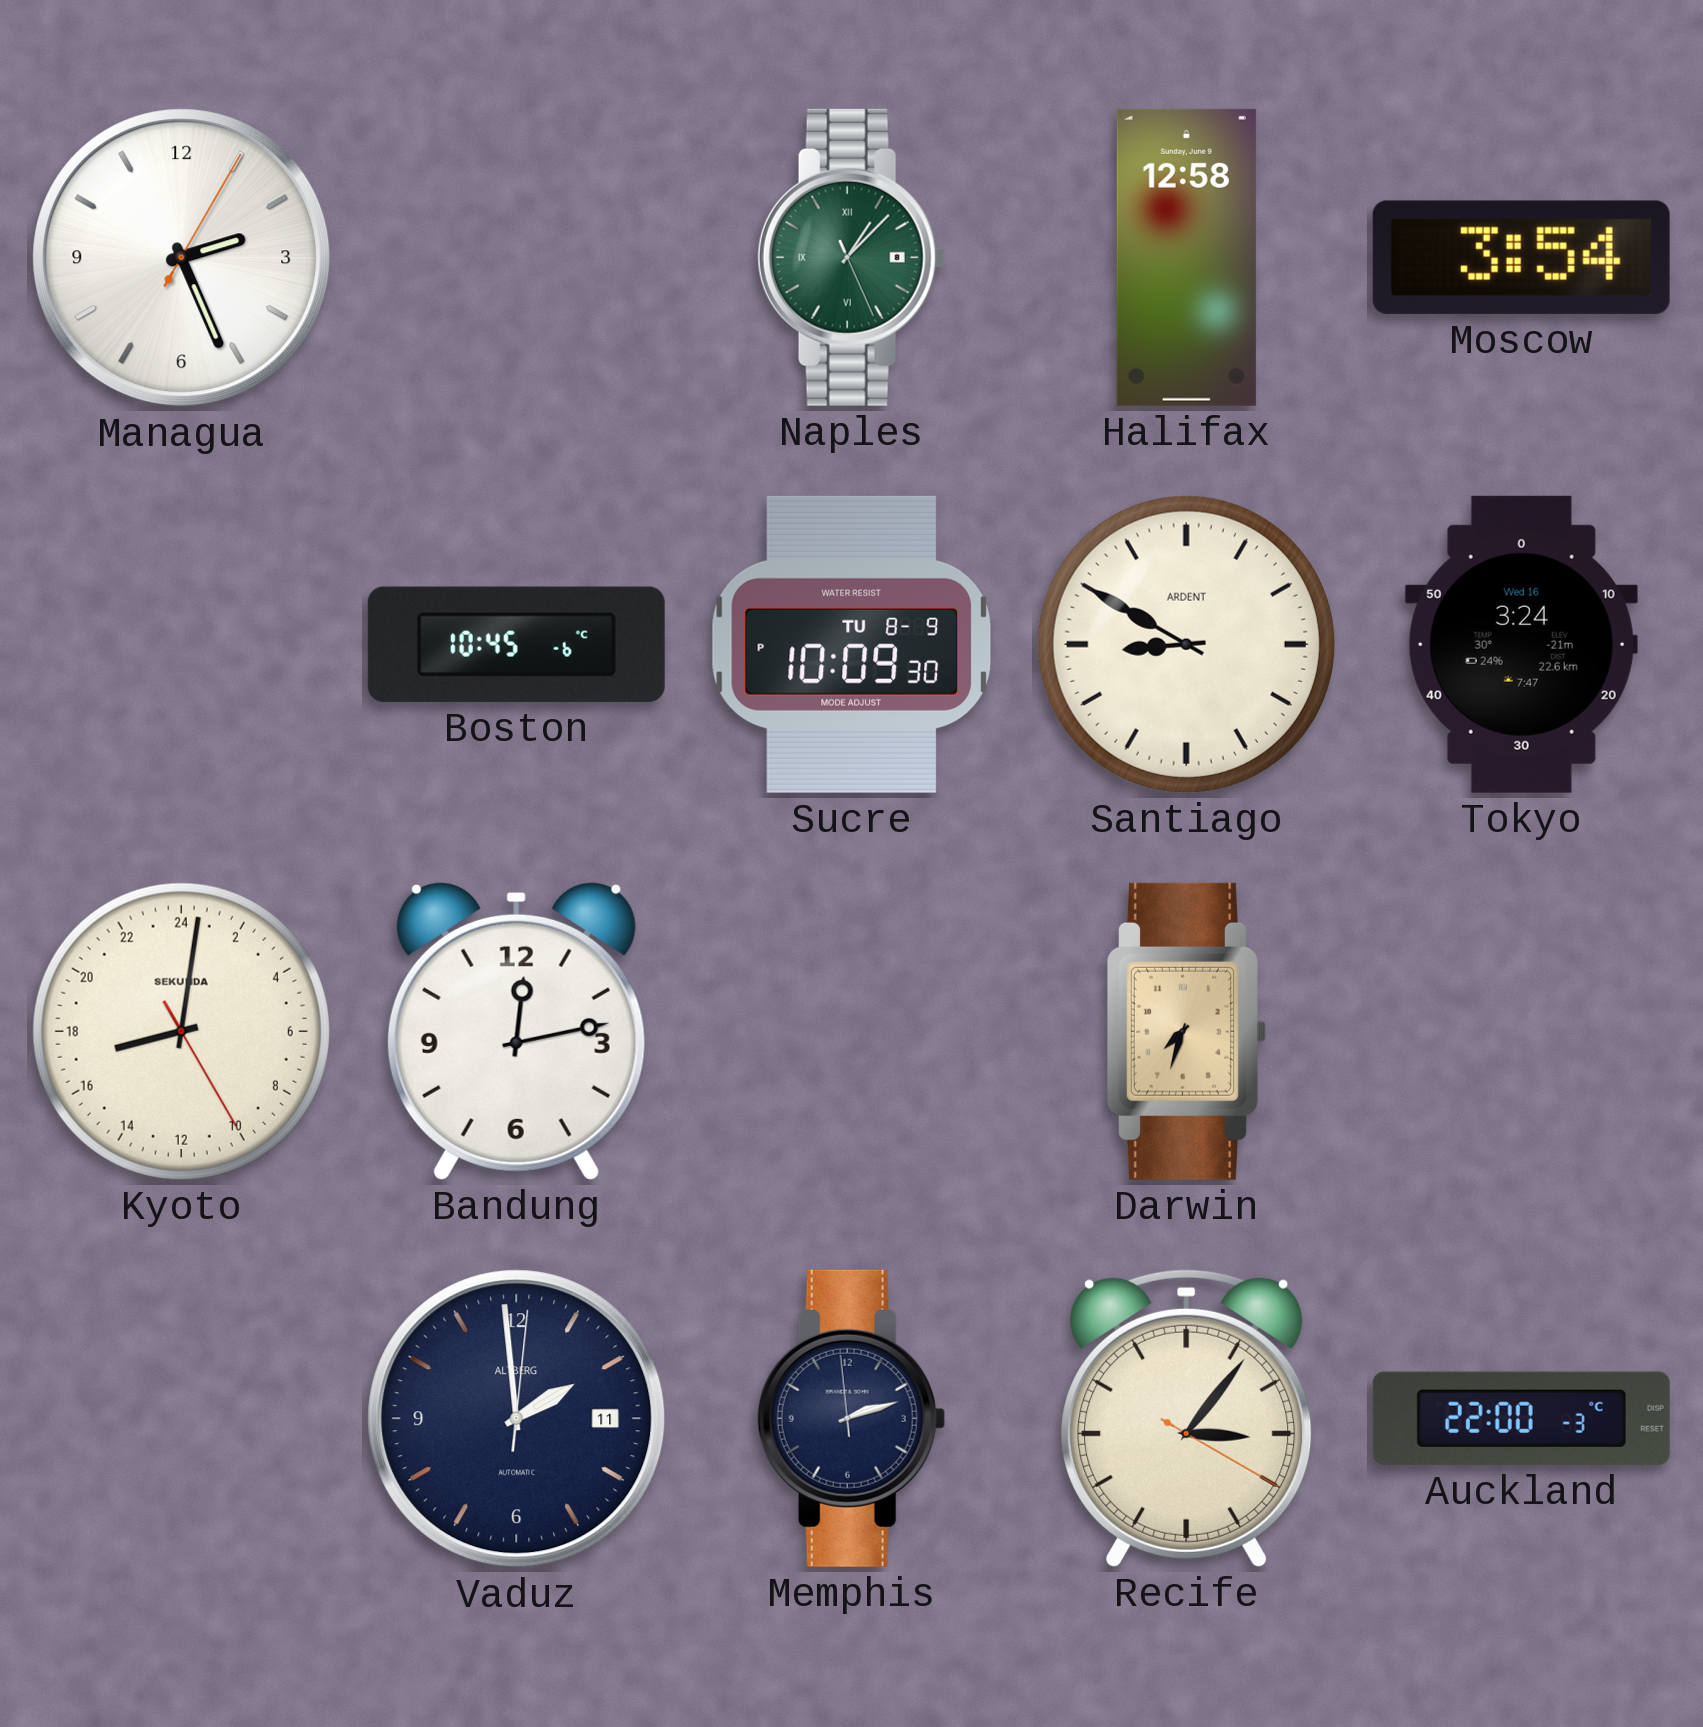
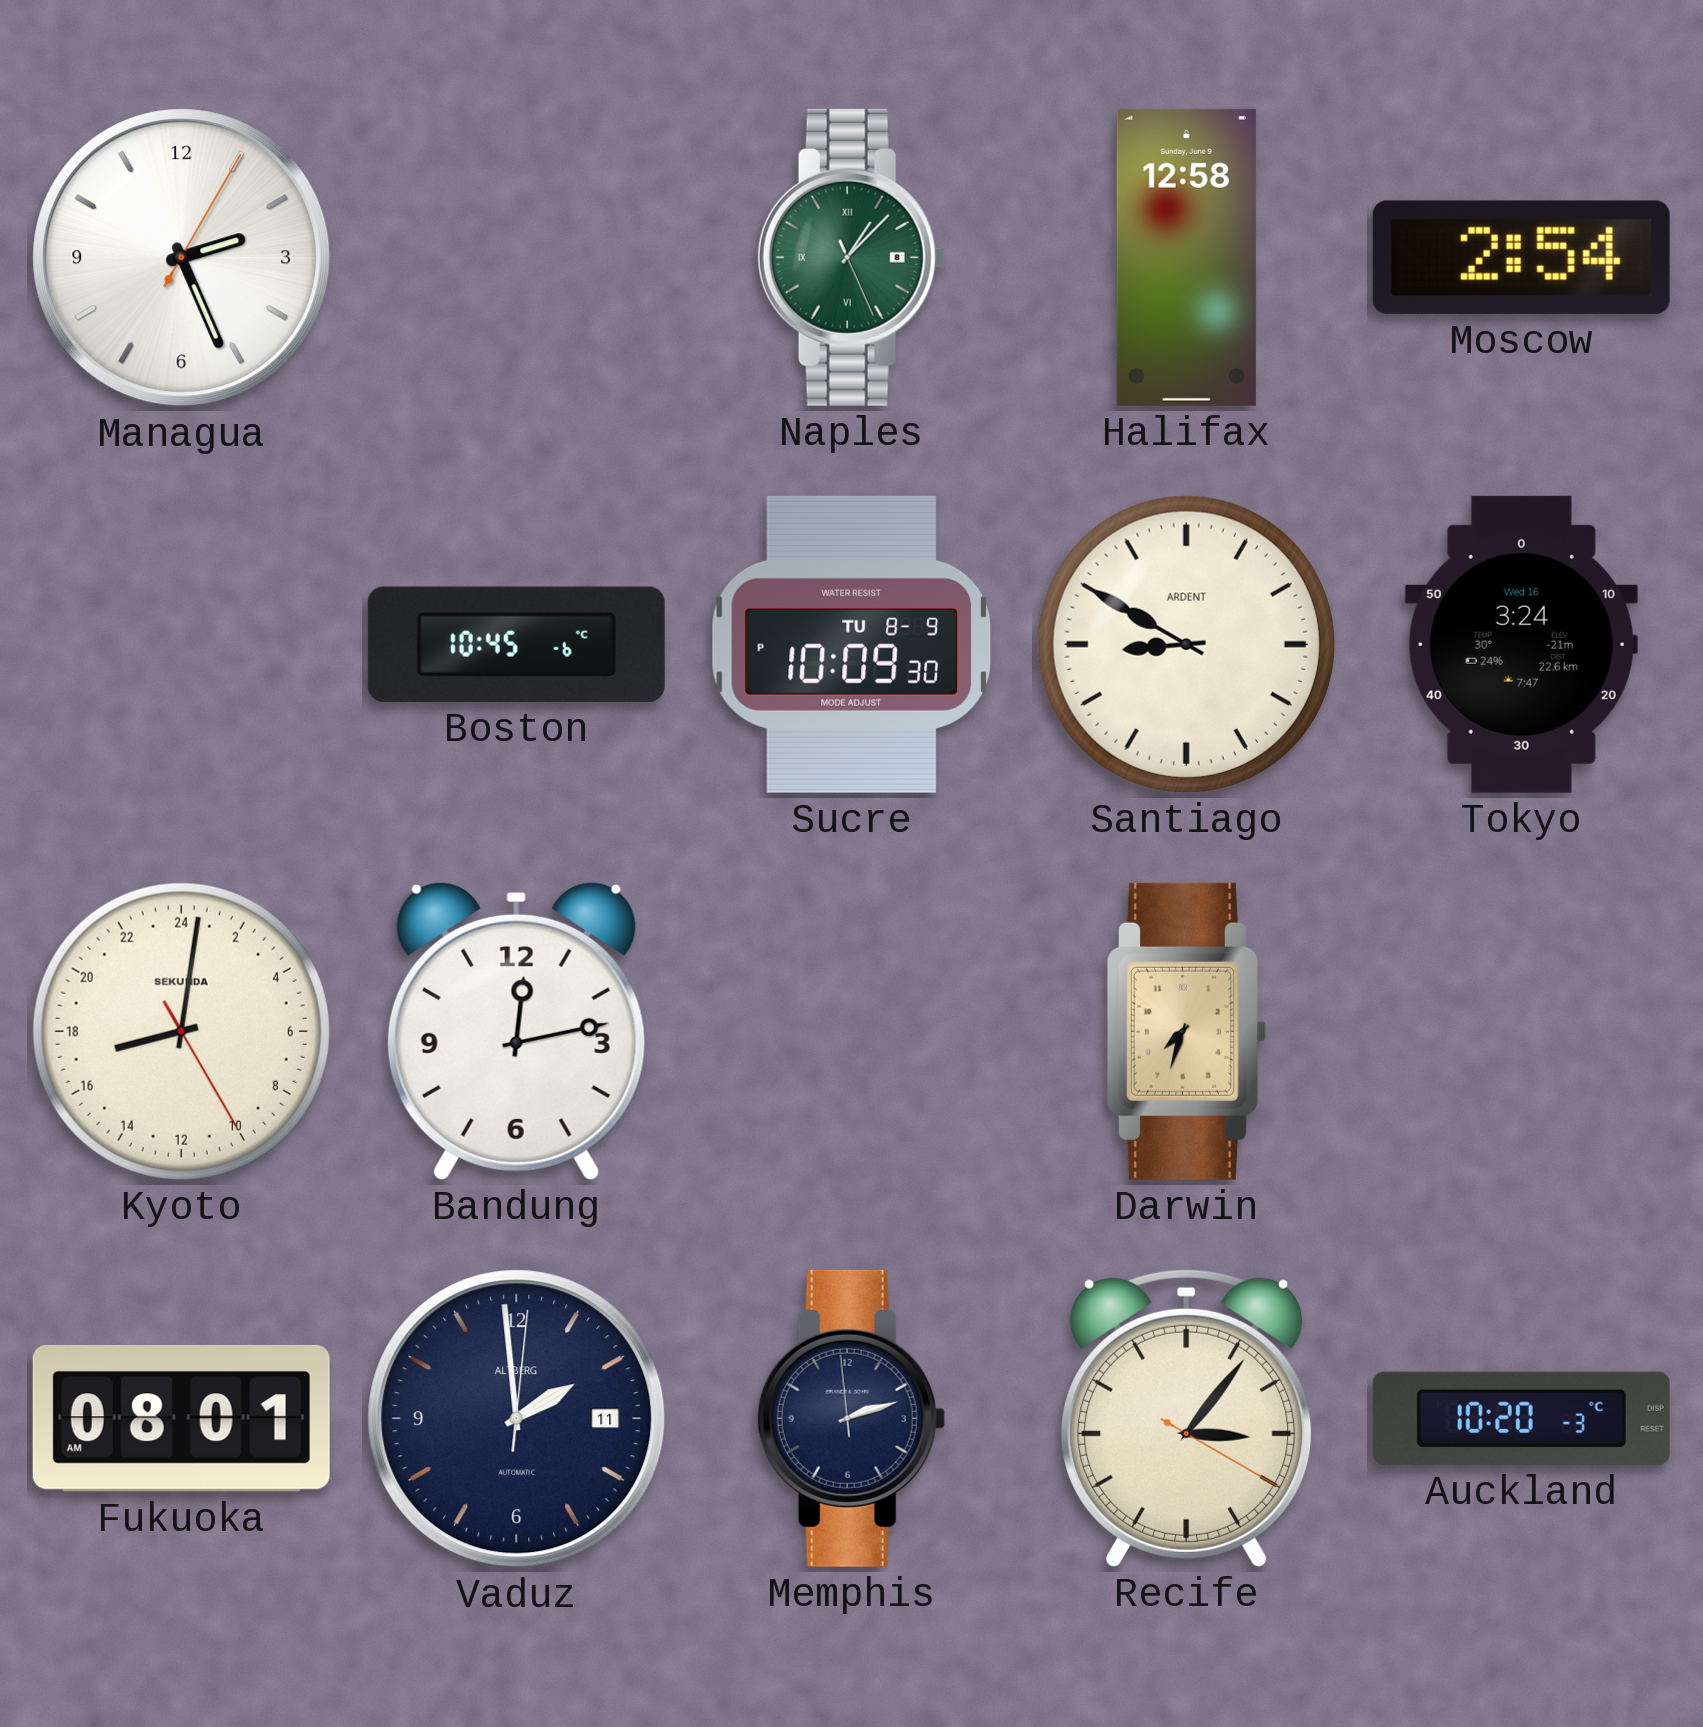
Moscow: 3:54 -> 2:54
Fukuoka: none -> 08:01
Auckland: 22:00 -> 10:20
